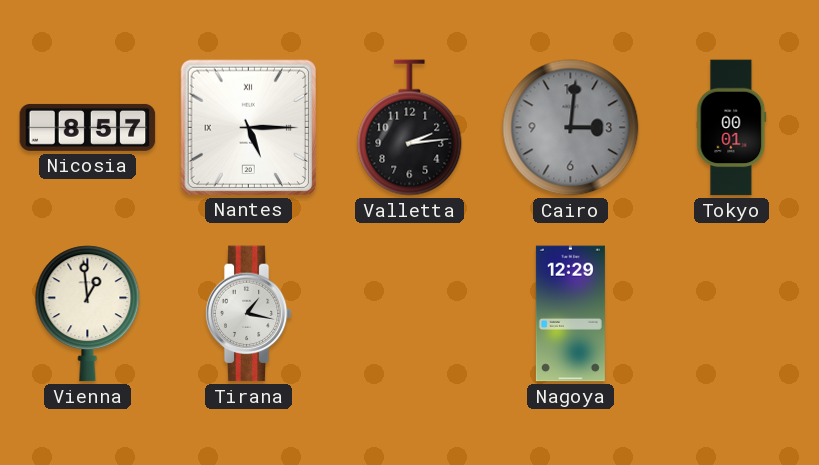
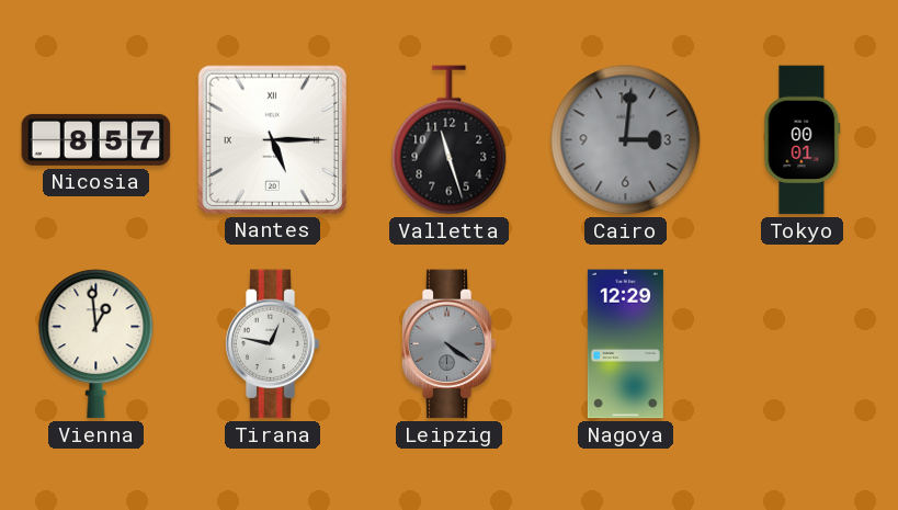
Valletta: 2:14 -> 11:27
Tirana: 1:17 -> 12:47
Leipzig: none -> 4:21
